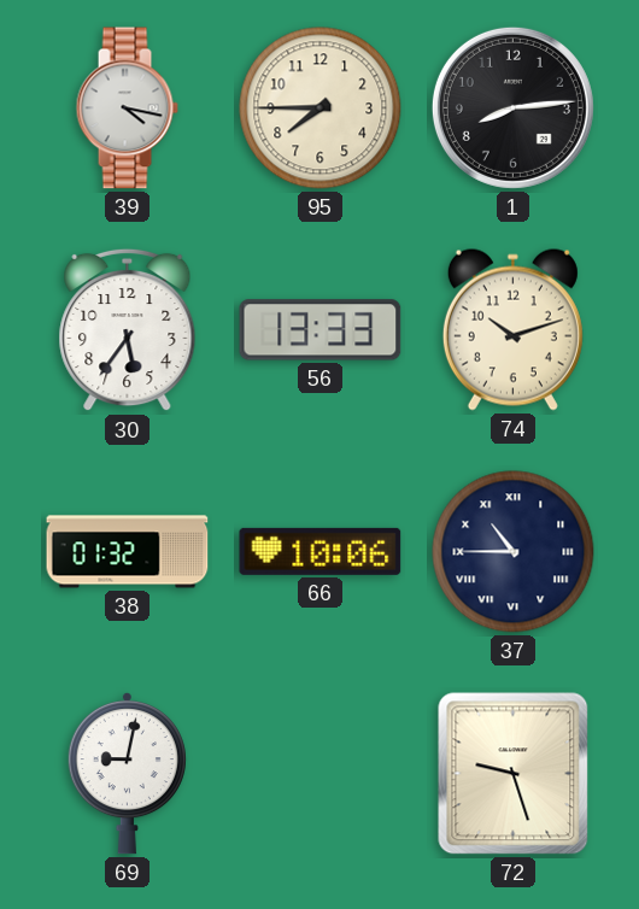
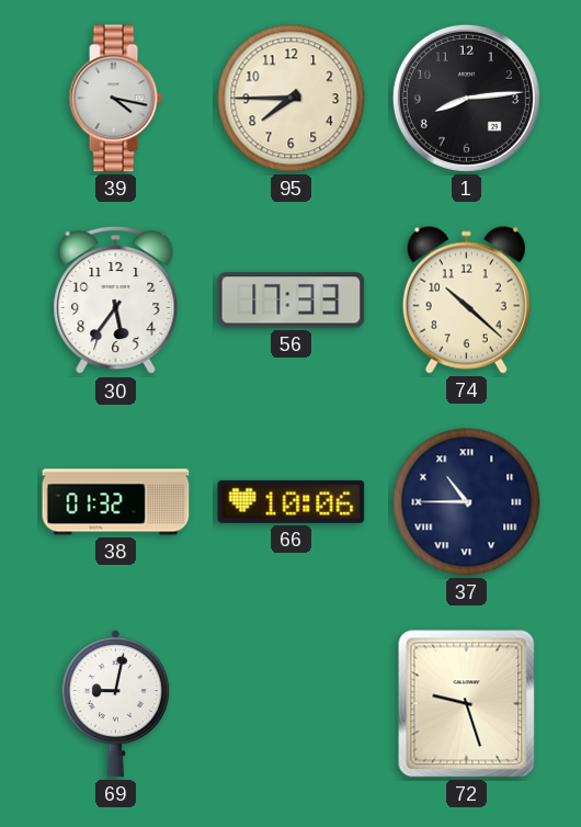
56: 13:33 -> 17:33
74: 10:12 -> 10:22
